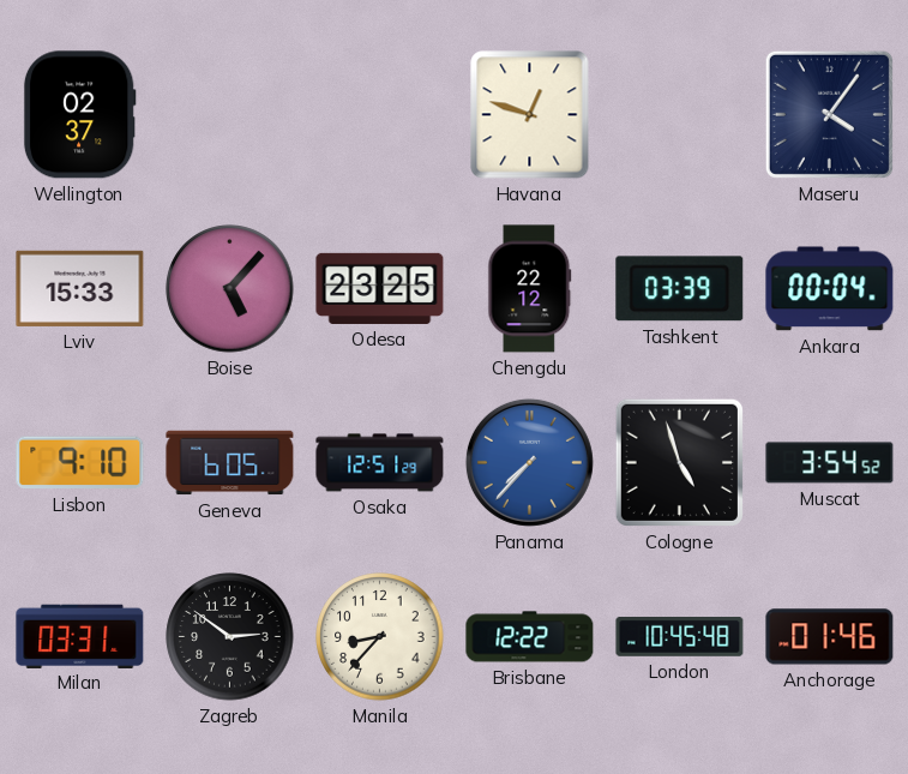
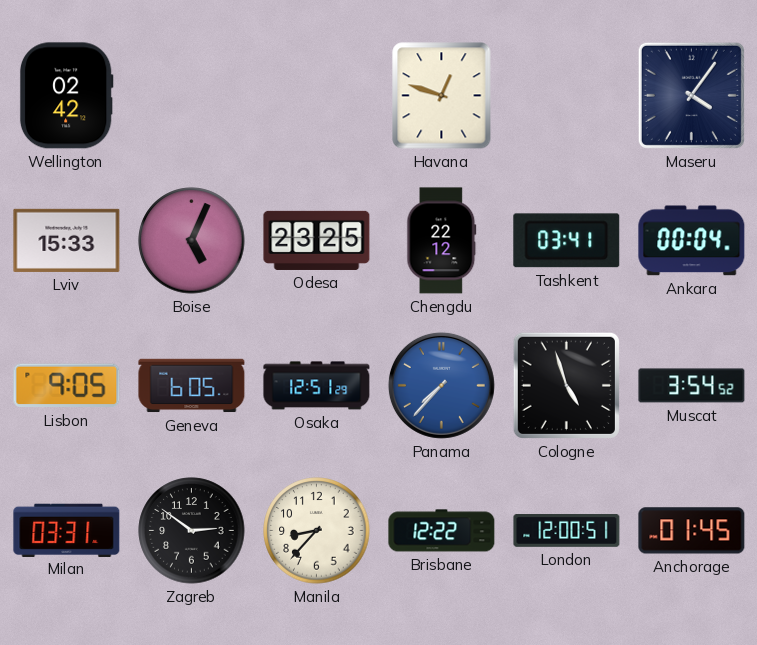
Wellington: 02:37 -> 02:42
Boise: 5:07 -> 5:04
Tashkent: 03:39 -> 03:41
Lisbon: 9:10 -> 9:05
London: 10:45 -> 12:00
Anchorage: 01:46 -> 01:45
